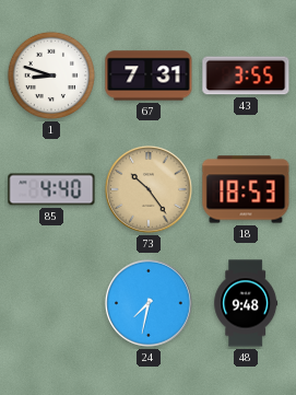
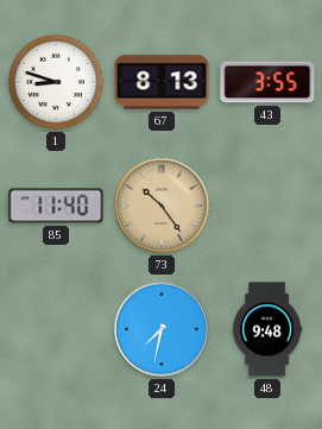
67: 7:31 -> 8:13
85: 4:40 -> 11:40
18: 18:53 -> none
